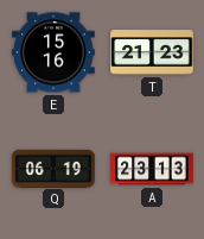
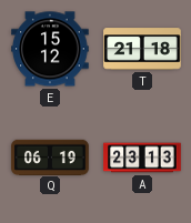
E: 15:16 -> 15:12
T: 21:23 -> 21:18
